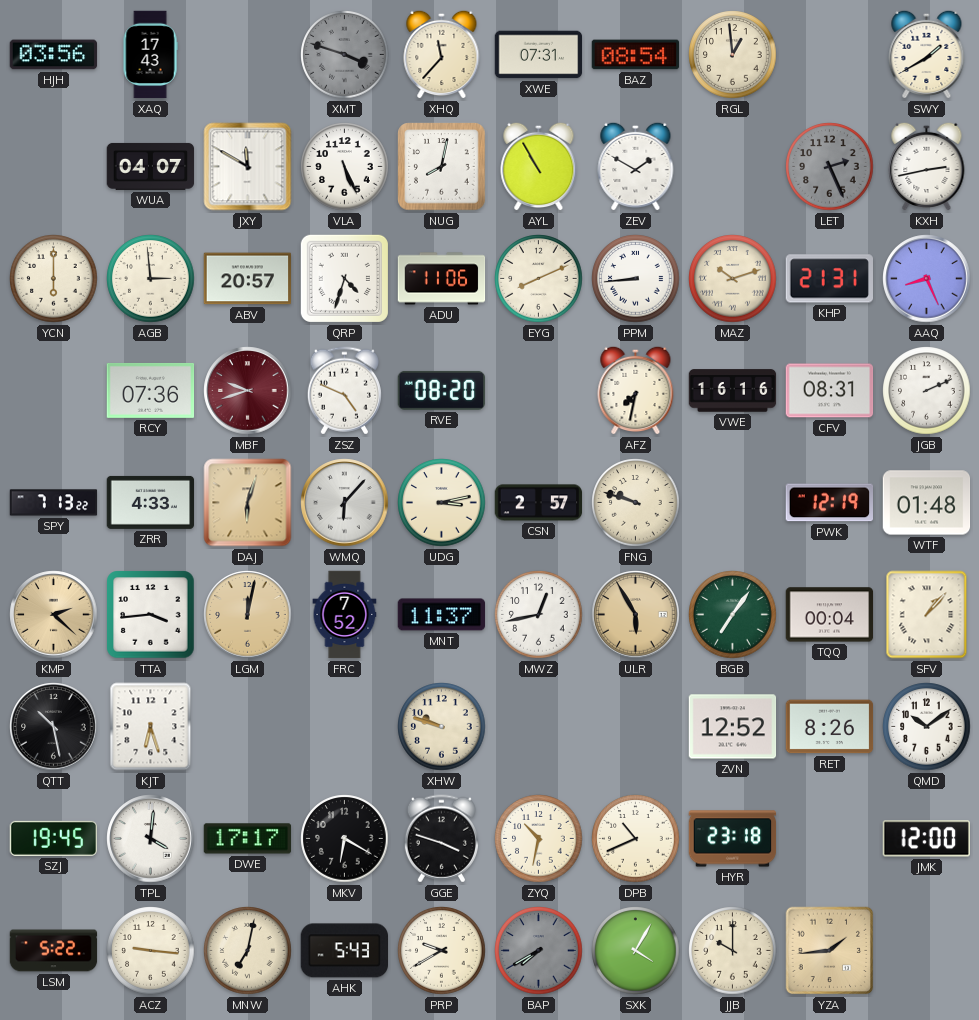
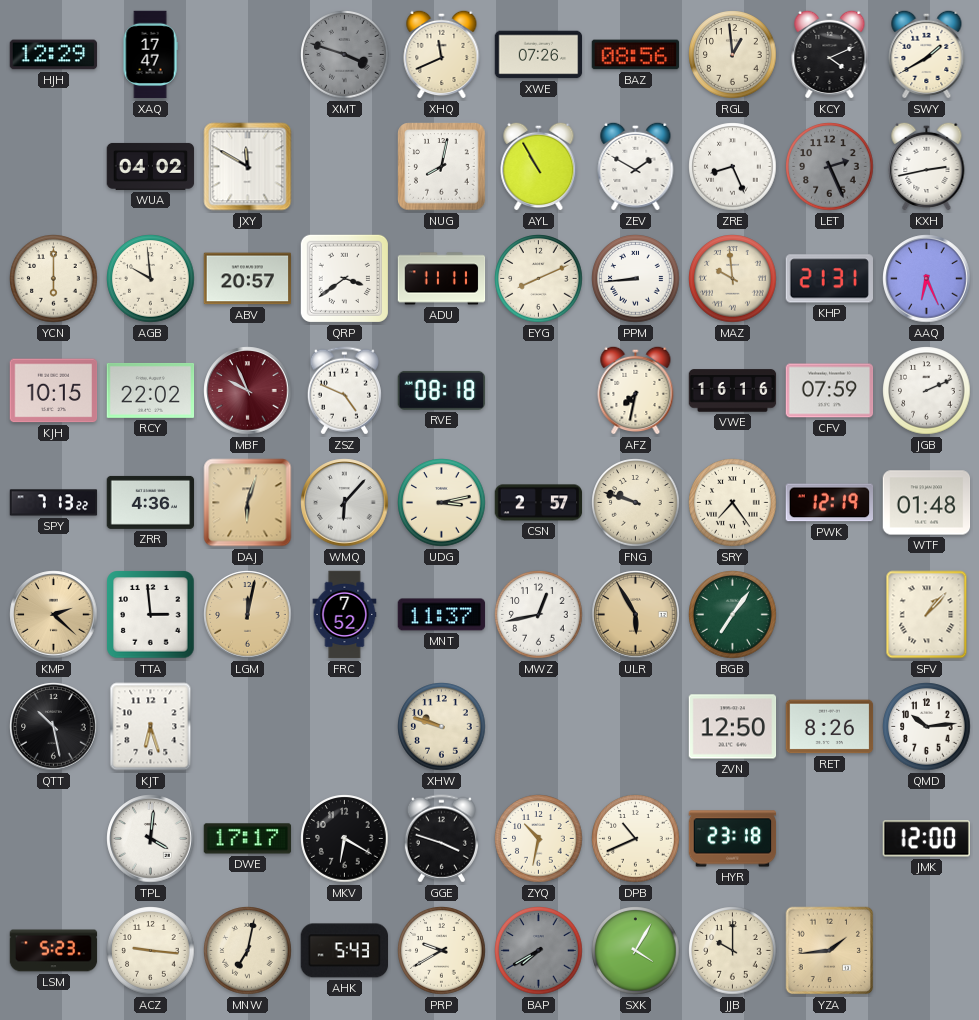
HJH: 03:56 -> 12:29
XAQ: 17:43 -> 17:47
XHQ: 11:37 -> 11:41
XWE: 07:31 -> 07:26
BAZ: 08:54 -> 08:56
KCY: none -> 4:11
WUA: 04:07 -> 04:02
VLA: 5:26 -> none
ZRE: none -> 8:26
AGB: 2:59 -> 9:59
QRP: 4:33 -> 3:39
ADU: 11:06 -> 11:11
MAZ: 10:12 -> 9:59
AAQ: 8:26 -> 6:26
KJH: none -> 10:15
RCY: 07:36 -> 22:02
MBF: 9:42 -> 9:56
RVE: 08:20 -> 08:18
CFV: 08:31 -> 07:59
ZRR: 4:33 -> 4:36
SRY: none -> 7:24
TTA: 3:44 -> 2:59
TQQ: 00:04 -> none
ZVN: 12:52 -> 12:50
QMD: 10:09 -> 10:14
SZJ: 19:45 -> none
LSM: 5:22 -> 5:23
